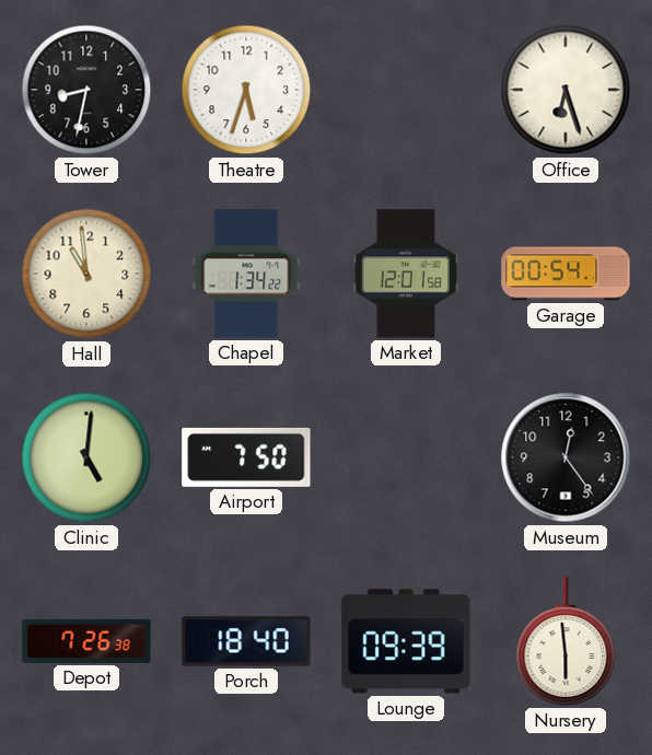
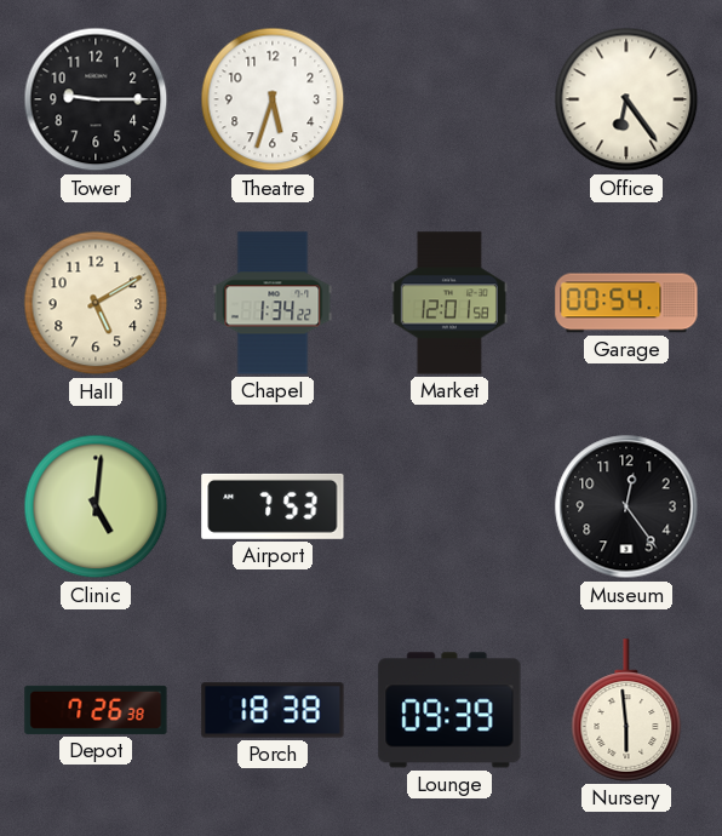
Tower: 8:32 -> 9:15
Office: 6:27 -> 6:24
Hall: 10:59 -> 5:10
Airport: 7:50 -> 7:53
Porch: 18:40 -> 18:38
